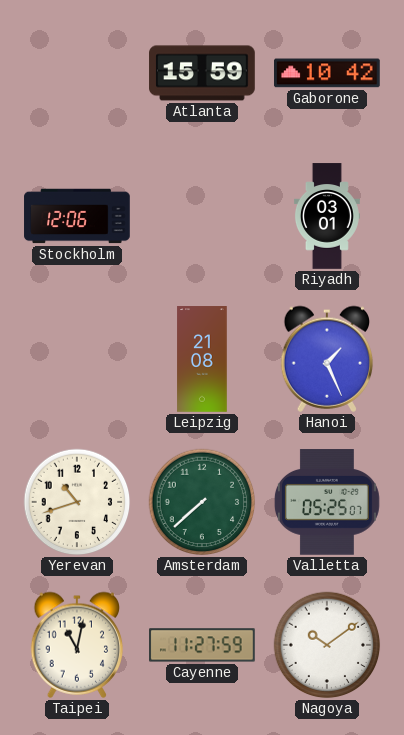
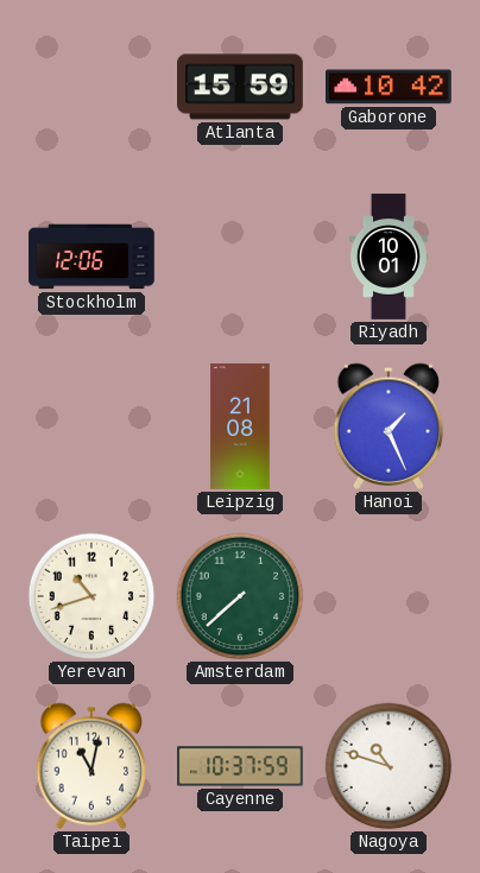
Riyadh: 03:01 -> 10:01
Valletta: 05:25 -> none
Cayenne: 11:27 -> 10:37
Nagoya: 10:09 -> 10:48
